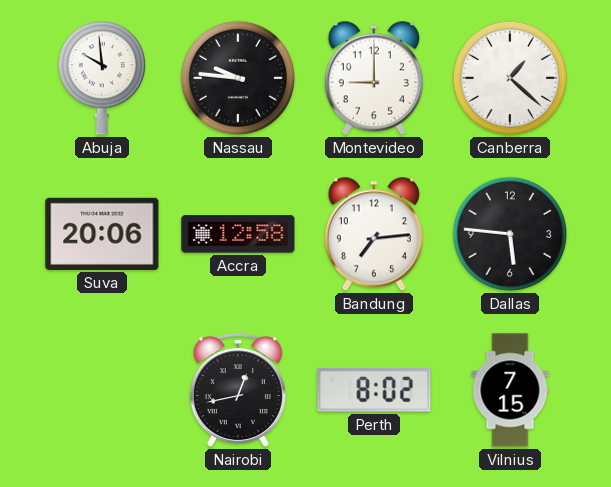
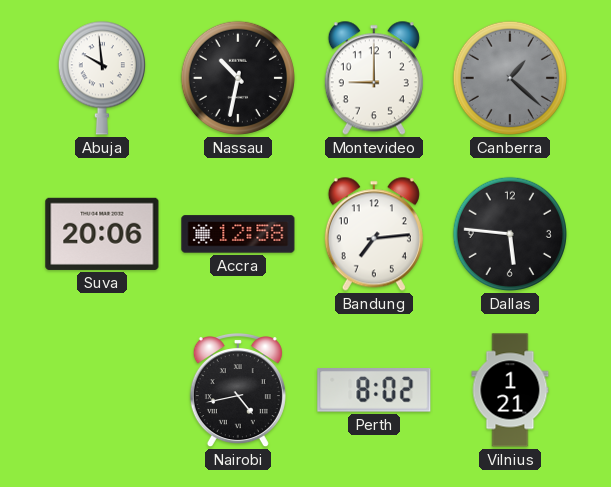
Nassau: 9:46 -> 10:32
Canberra dial: white -> grey
Nairobi: 12:43 -> 4:43
Vilnius: 7:15 -> 1:21
